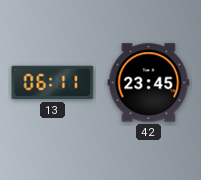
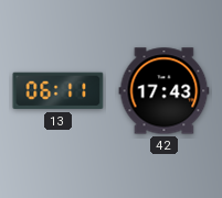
42: 23:45 -> 17:43
